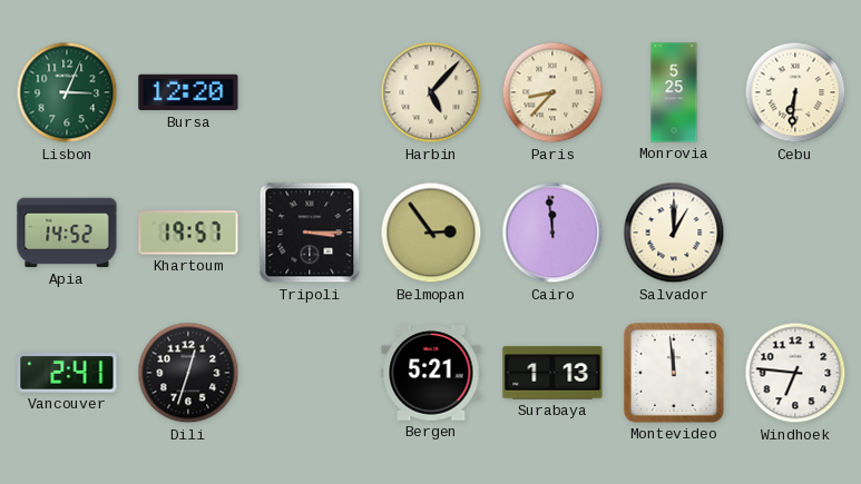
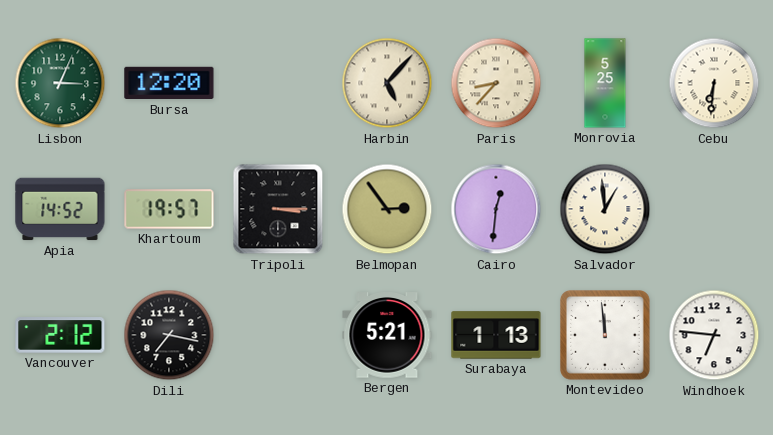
Cairo: 11:59 -> 12:31
Salvador: 1:00 -> 12:59
Vancouver: 2:41 -> 2:12
Dili: 12:33 -> 7:17
